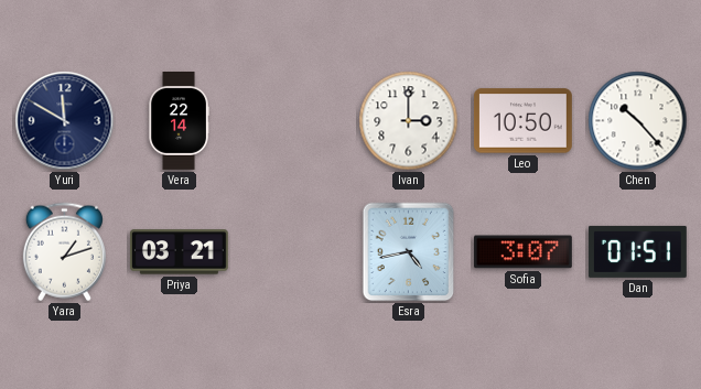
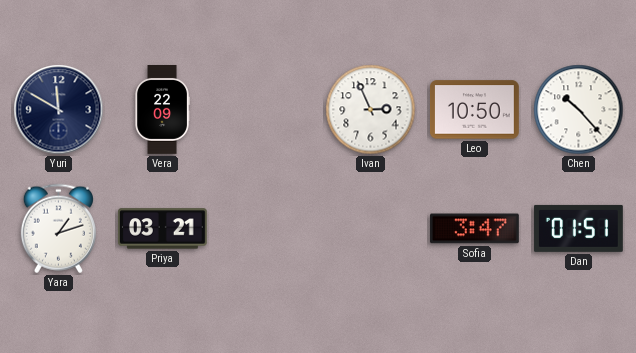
Vera: 22:14 -> 22:09
Ivan: 3:00 -> 2:56
Esra: 4:43 -> none
Sofia: 3:07 -> 3:47
